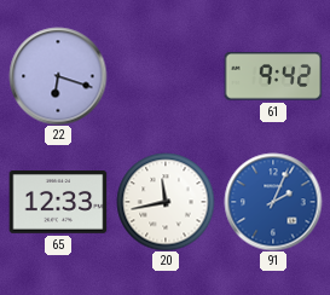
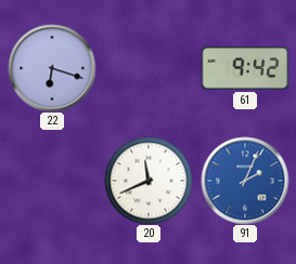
65: 12:33 -> none
20: 11:43 -> 11:41
